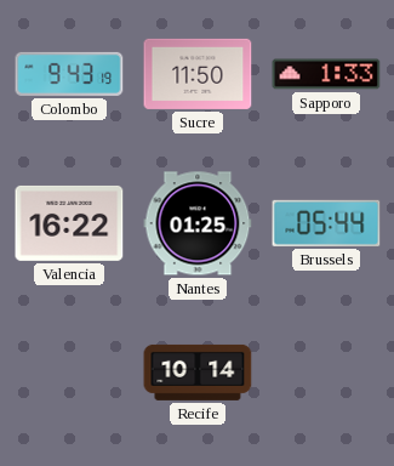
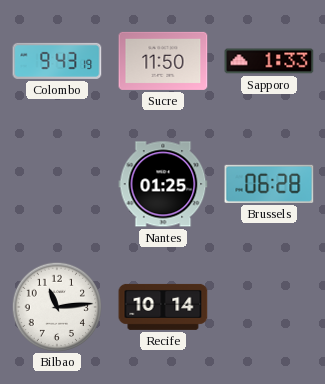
Valencia: 16:22 -> none
Brussels: 05:44 -> 06:28
Bilbao: none -> 11:14
